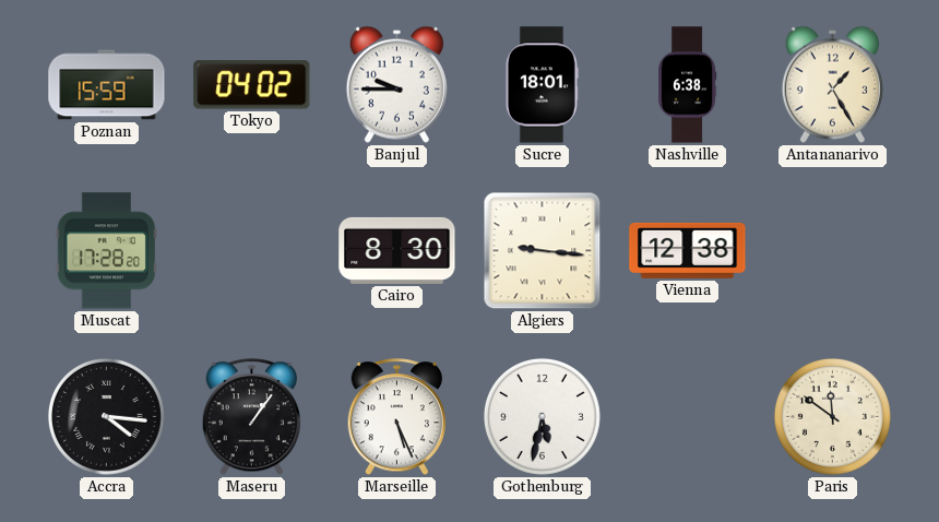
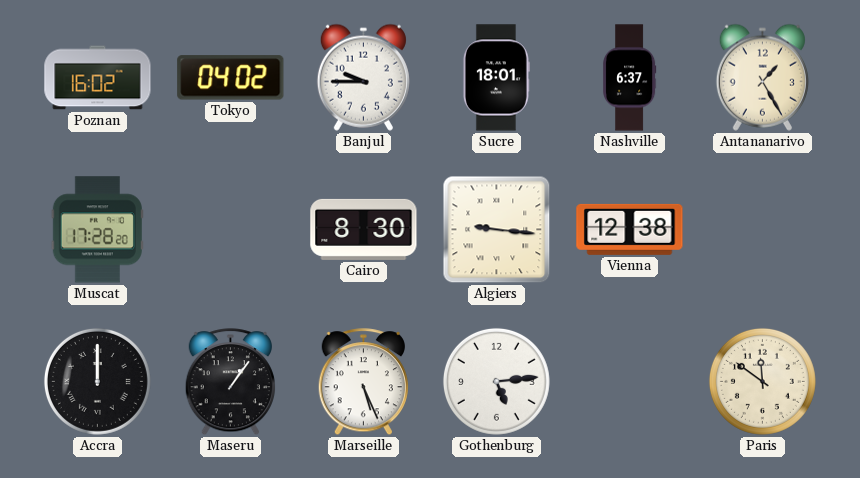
Poznan: 15:59 -> 16:02
Nashville: 6:38 -> 6:37
Accra: 4:16 -> 12:00
Gothenburg: 5:32 -> 5:14
